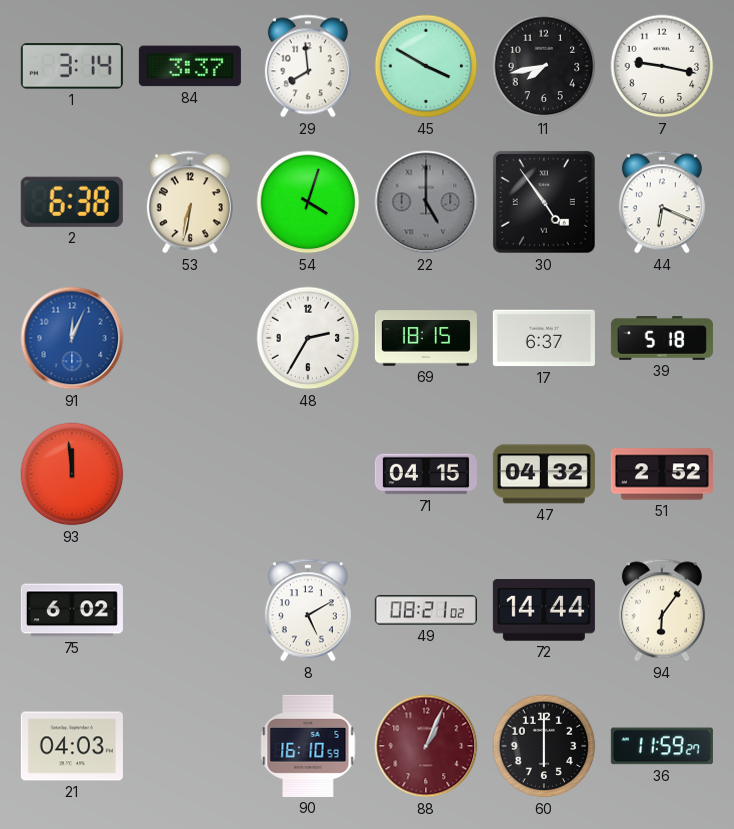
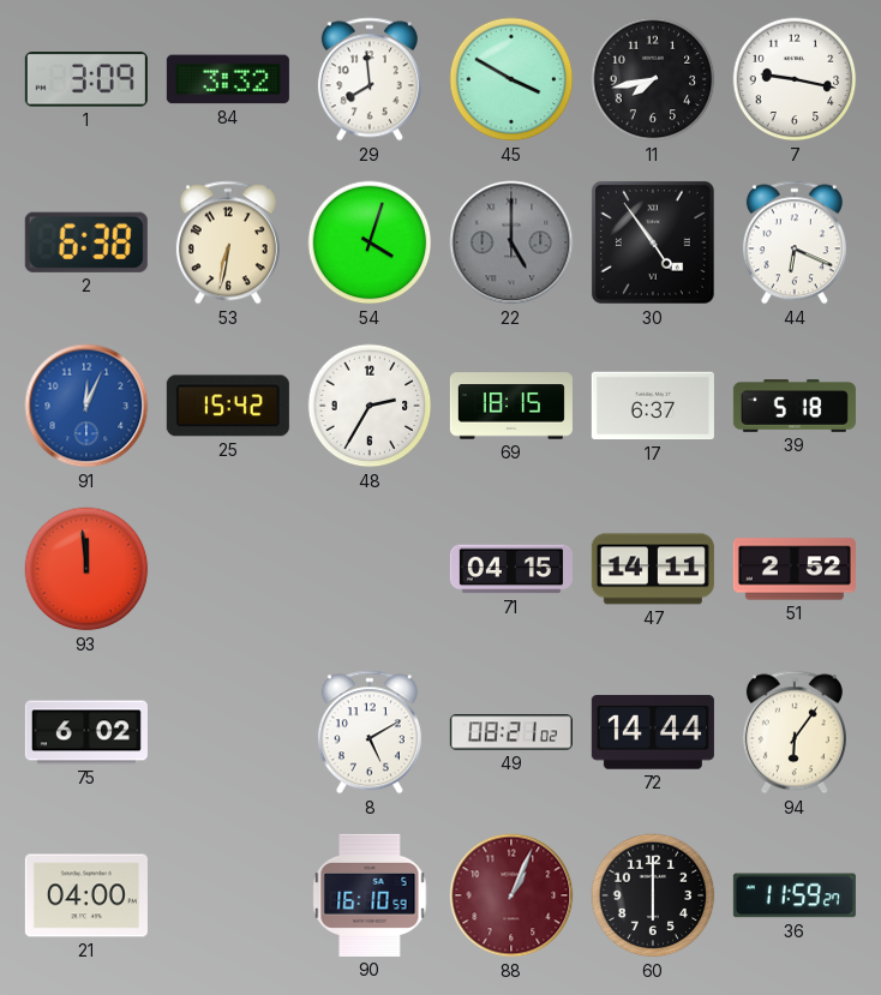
1: 3:14 -> 3:09
84: 3:37 -> 3:32
25: none -> 15:42
47: 04:32 -> 14:11
21: 04:03 -> 04:00
